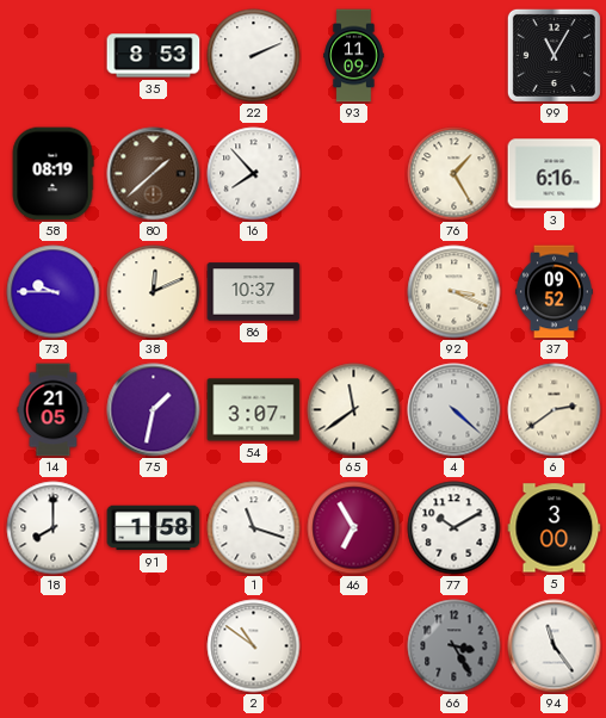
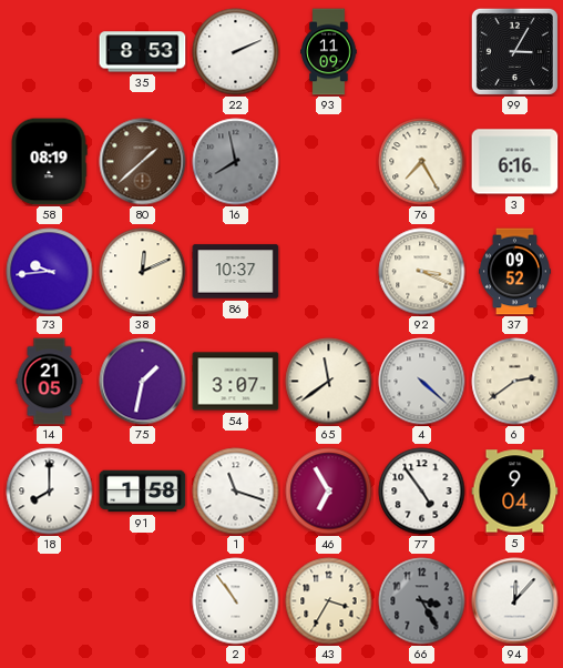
99: 11:05 -> 3:05
16: 7:53 -> 7:58
16 dial: white -> grey
76: 1:25 -> 7:25
73: 9:45 -> 9:44
77: 10:10 -> 4:54
5: 3:00 -> 9:04
2: 10:51 -> 10:54
43: none -> 3:35
94: 11:24 -> 12:07
